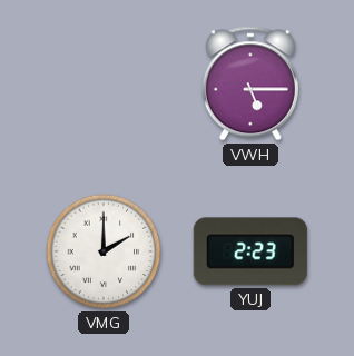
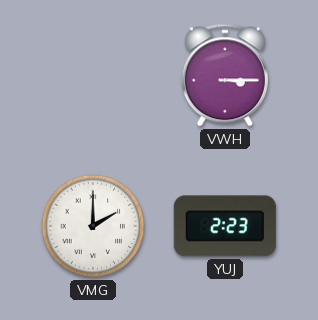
VWH: 5:15 -> 3:15
